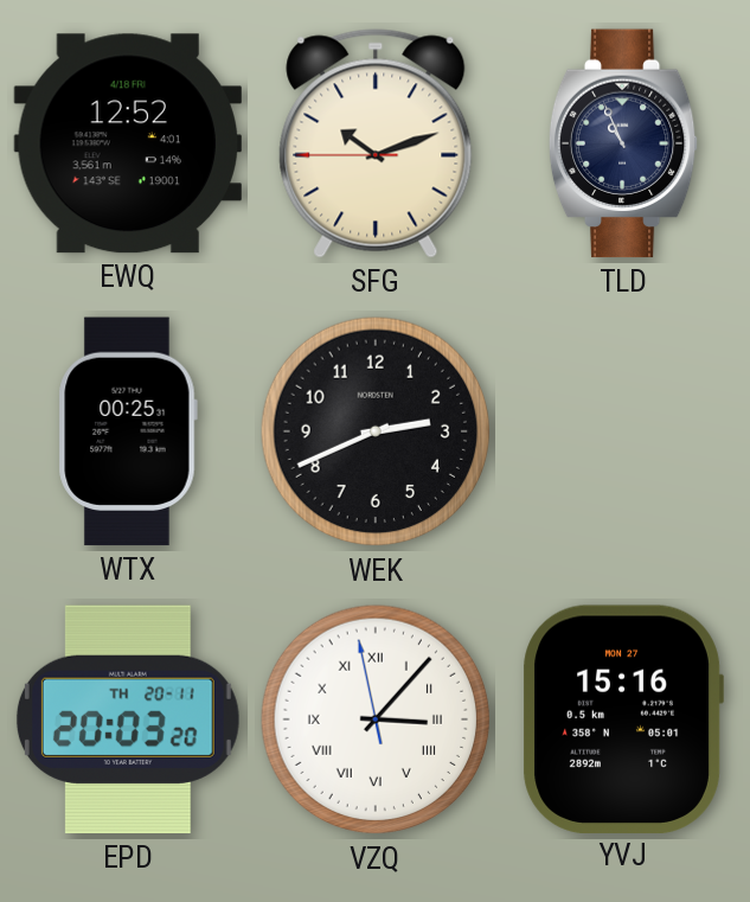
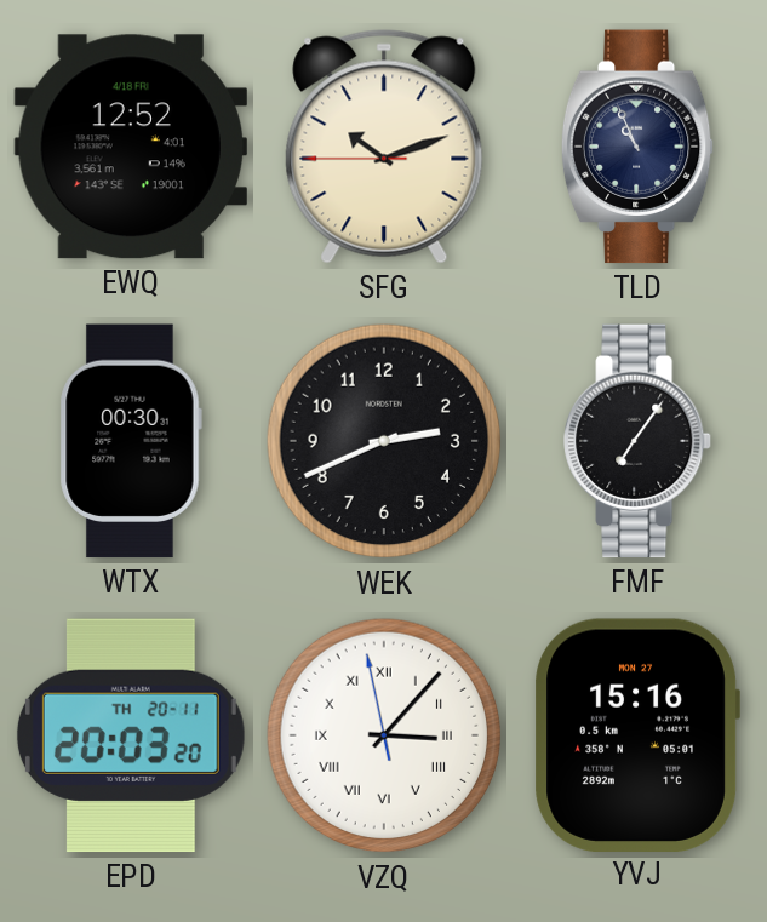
WTX: 00:25 -> 00:30
FMF: none -> 7:06
